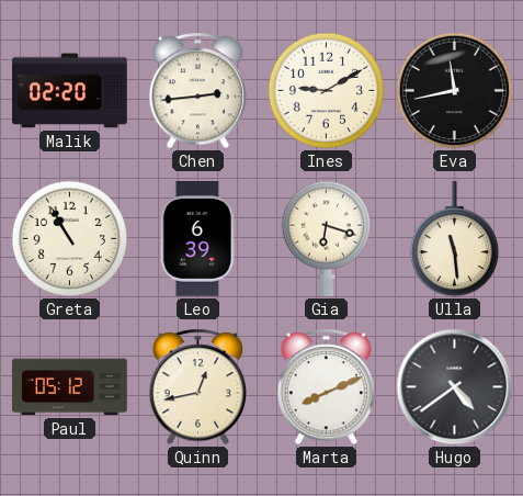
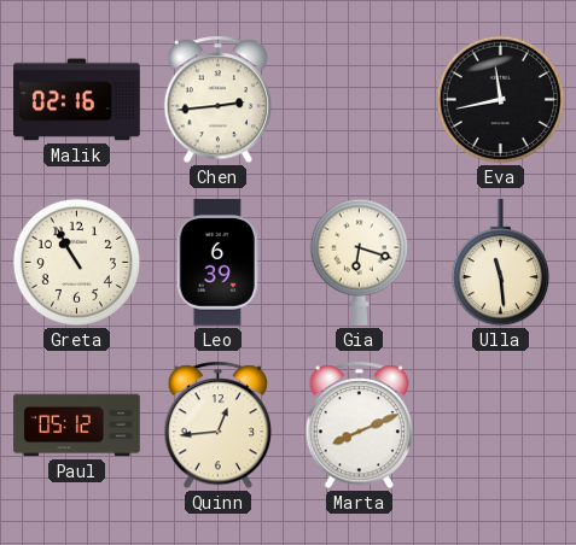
Malik: 02:20 -> 02:16
Ines: 9:10 -> none
Quinn: 12:43 -> 12:44
Hugo: 4:39 -> none
